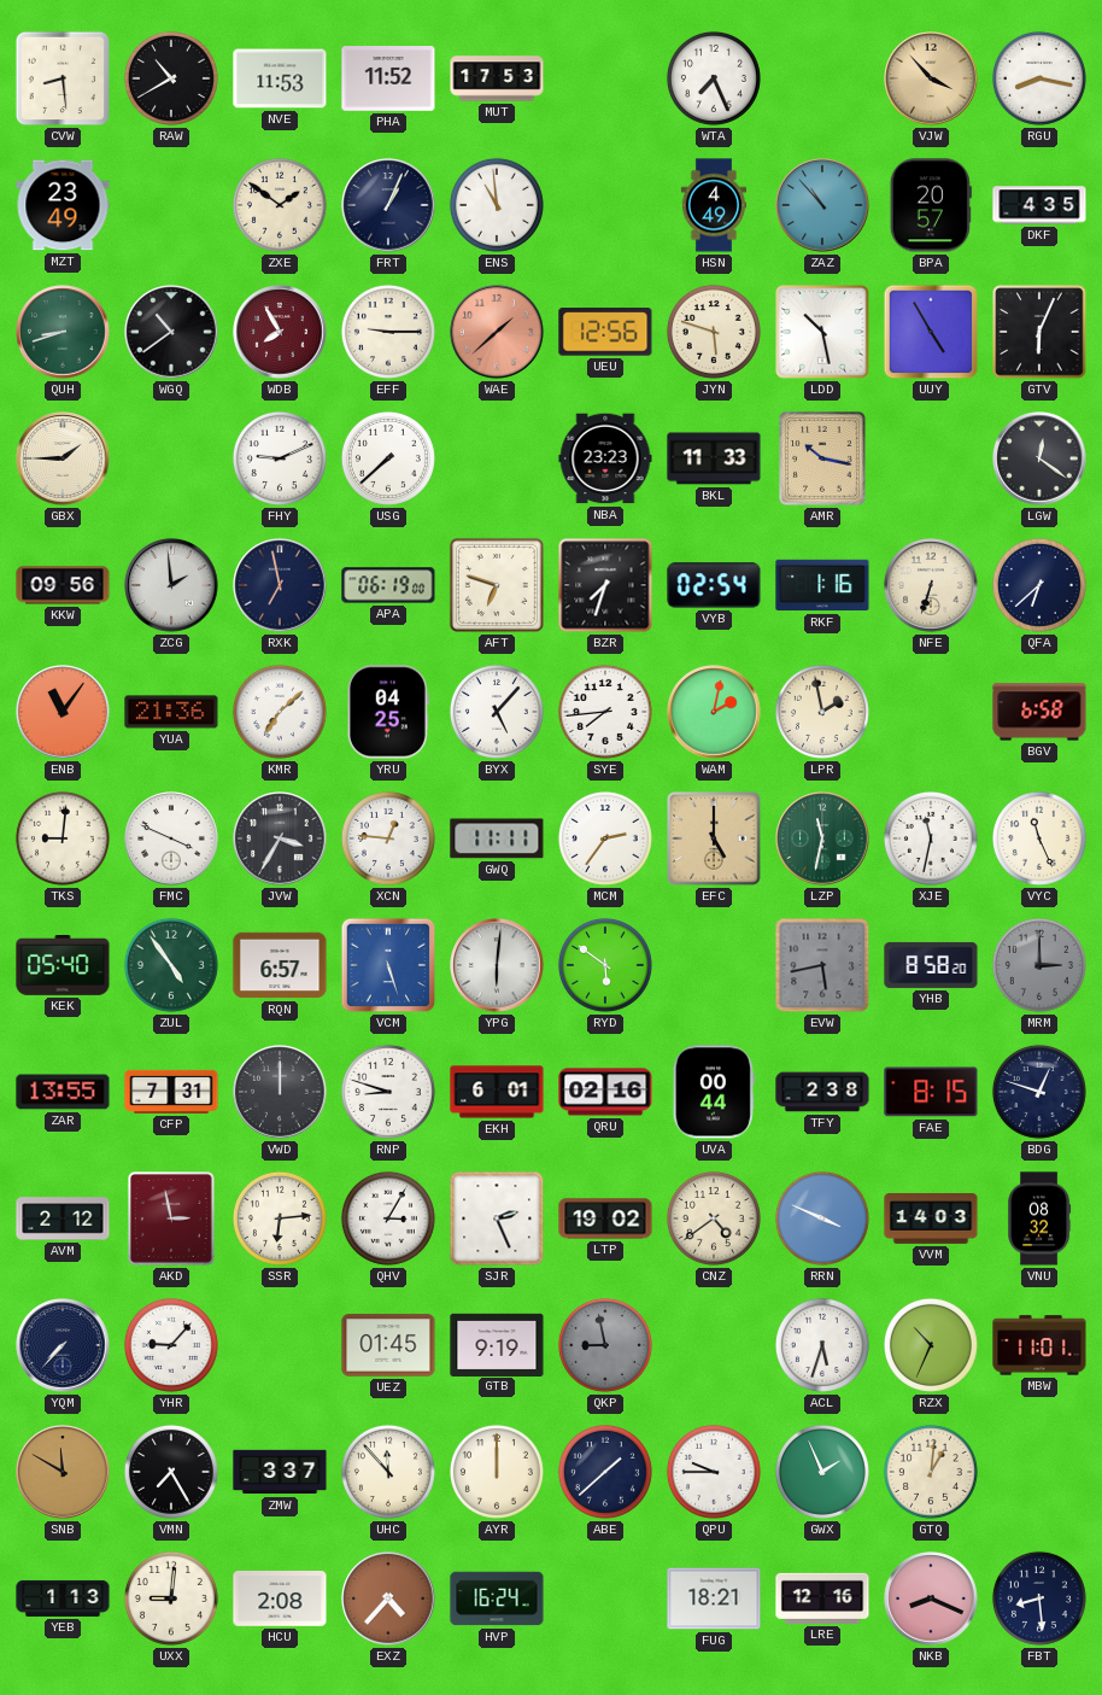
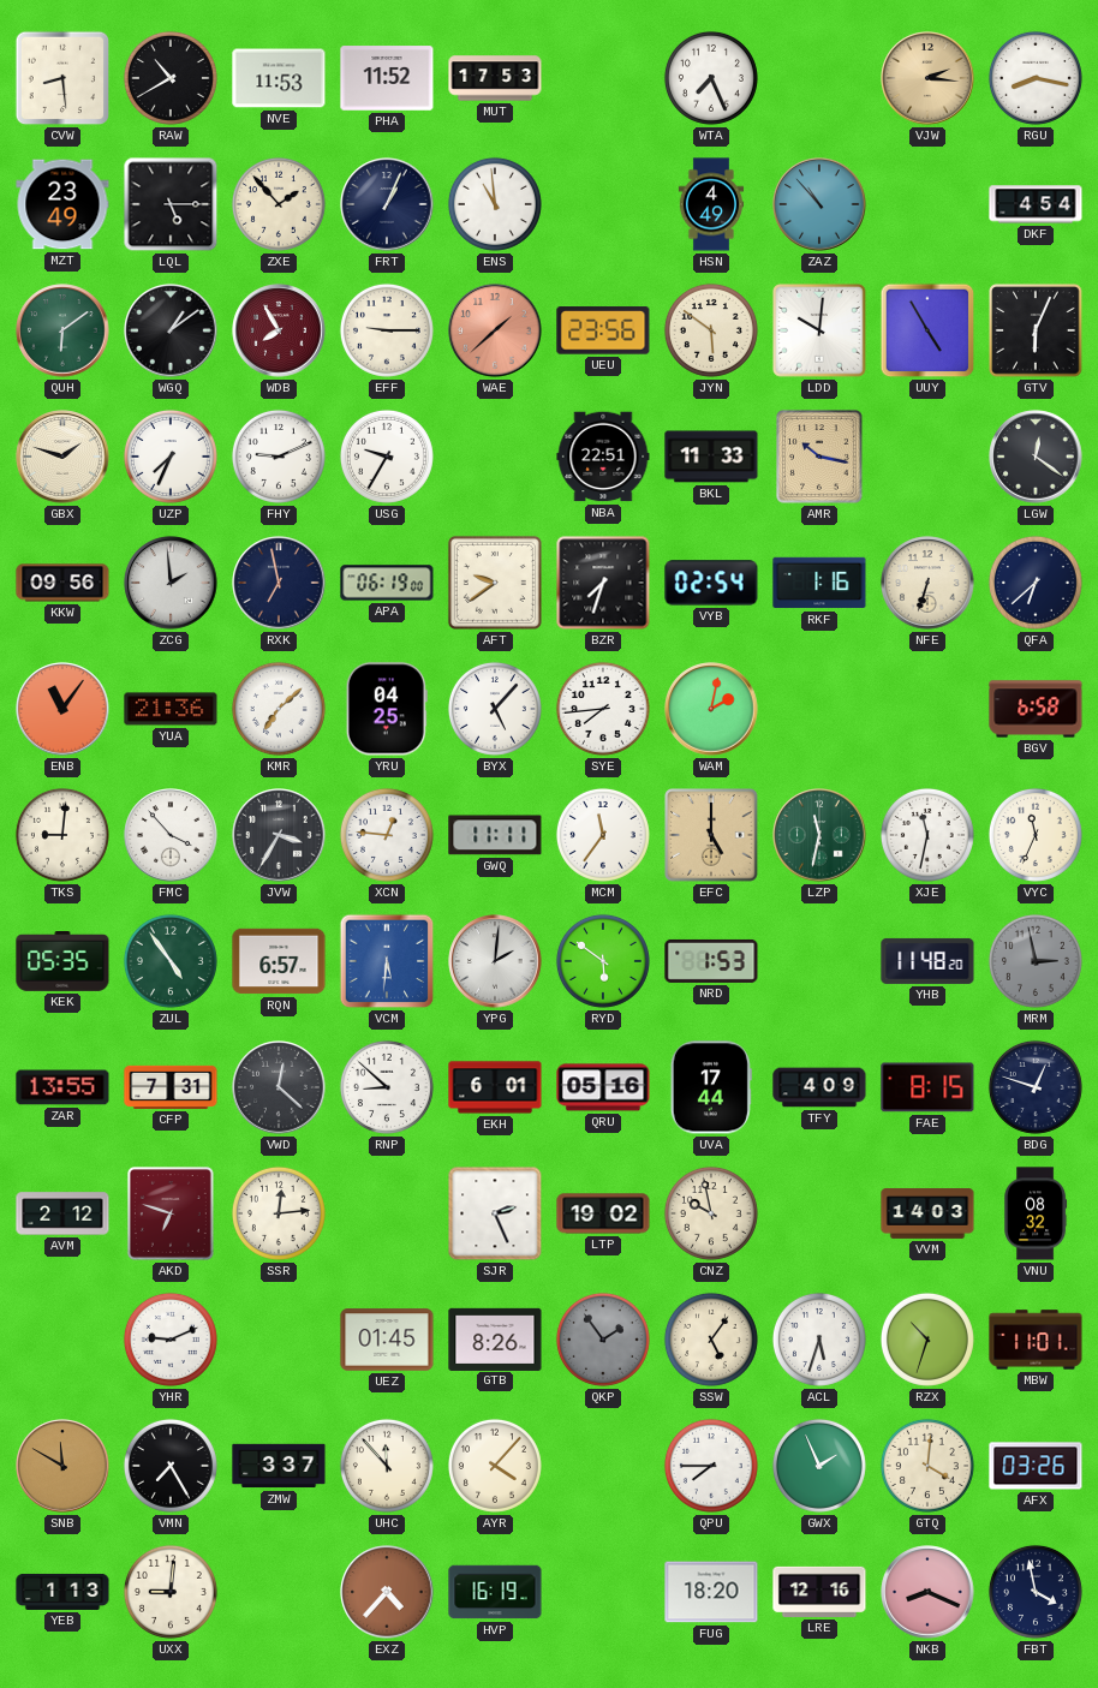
VJW: 3:53 -> 2:16
LQL: none -> 5:15
ZXE: 1:51 -> 1:53
BPA: 20:57 -> none
DKF: 4:35 -> 4:54
QUH: 8:42 -> 6:09
WGQ: 10:39 -> 1:09
UEU: 12:56 -> 23:56
JYN: 5:48 -> 5:51
LDD: 10:28 -> 10:01
GBX: 1:45 -> 1:48
UZP: none -> 7:34
USG: 7:38 -> 9:35
NBA: 23:23 -> 22:51
AFT: 6:48 -> 9:39
LPR: 1:58 -> none
FMC: 3:49 -> 3:53
MCM: 2:36 -> 11:36
VYC: 11:26 -> 11:34
KEK: 05:40 -> 05:35
VCM: 5:27 -> 5:31
YPG: 6:01 -> 2:01
NRD: none -> 1:53
EVW: 5:43 -> none
YHB: 8:58 -> 11:48
MRM: 3:00 -> 2:58
VWD: 12:00 -> 12:22
RNP: 8:48 -> 8:52
QRU: 02:16 -> 05:16
UVA: 00:44 -> 17:44
TFY: 2:38 -> 4:09
AKD: 2:58 -> 6:48
SSR: 6:14 -> 12:14
QHV: 3:05 -> none
CNZ: 4:39 -> 9:58
RRN: 3:49 -> none
YQM: 7:37 -> none
YHR: 9:07 -> 9:11
GTB: 9:19 -> 8:26
QKP: 8:58 -> 1:54
SSW: none -> 5:06
RZX: 10:34 -> 10:33
AYR: 12:00 -> 4:07
ABE: 1:38 -> none
QPU: 9:45 -> 7:45
GTQ: 1:01 -> 4:01
AFX: none -> 03:26
HCU: 2:08 -> none
HVP: 16:24 -> 16:19
FUG: 18:21 -> 18:20
FBT: 8:29 -> 3:58
